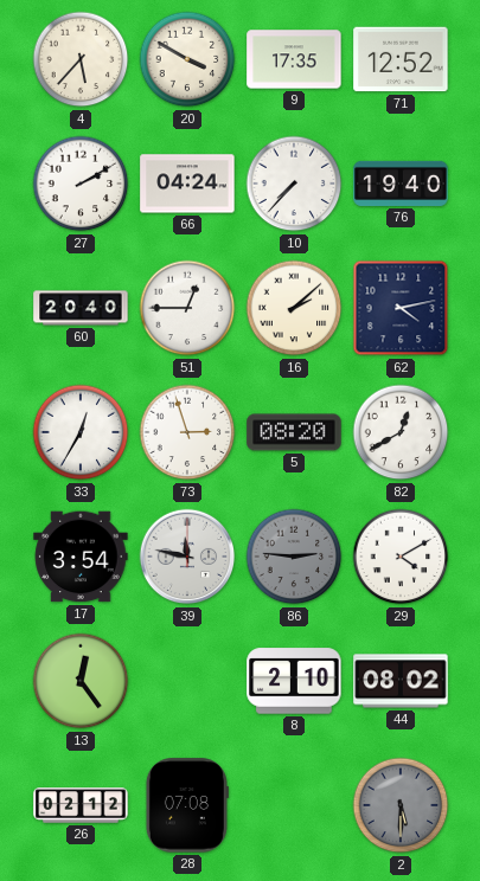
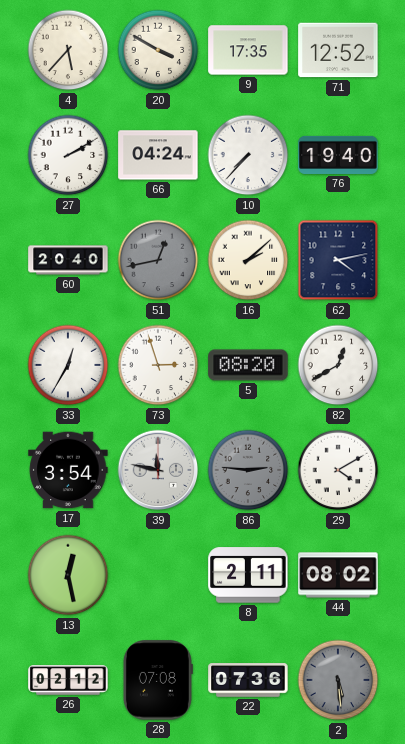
51: 12:45 -> 12:43
51 dial: white -> grey
13: 12:24 -> 12:28
8: 2:10 -> 2:11
22: none -> 07:36
2: 5:30 -> 5:29
